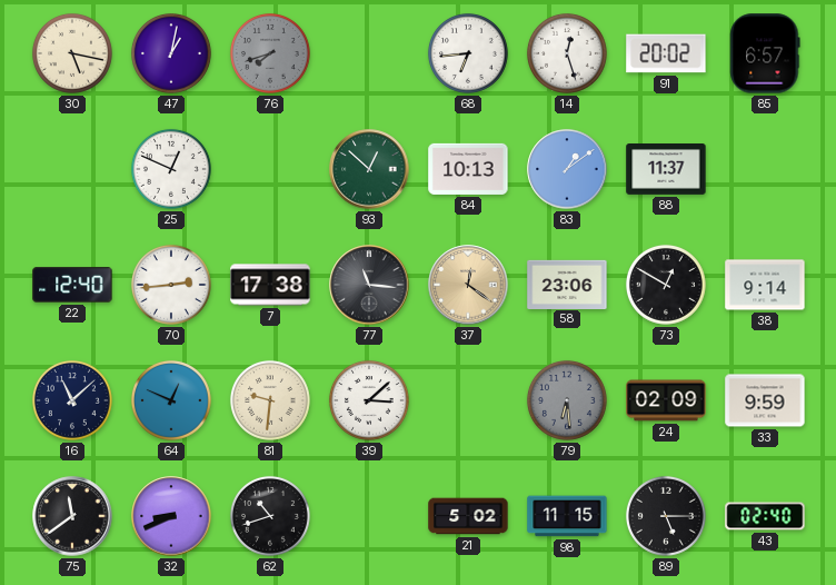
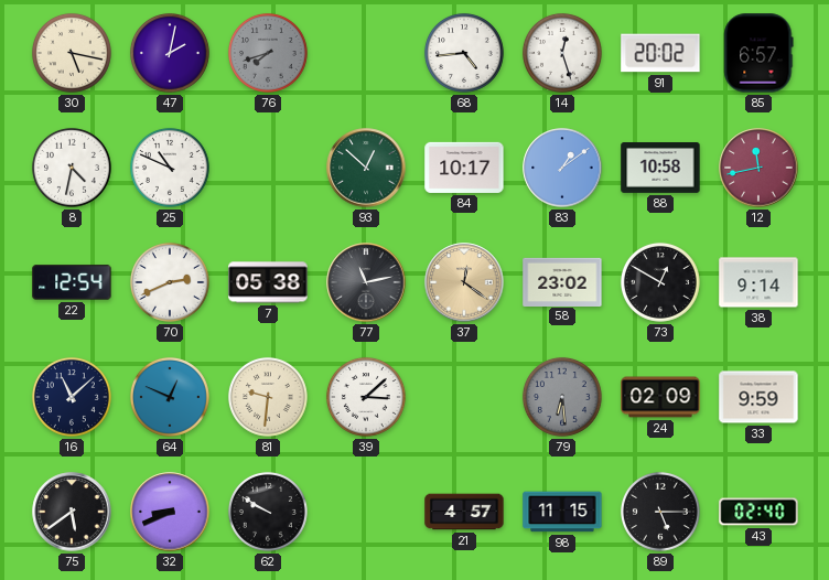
47: 1:02 -> 2:02
68: 6:44 -> 4:44
8: none -> 4:32
25: 12:49 -> 10:49
84: 10:13 -> 10:17
88: 11:37 -> 10:58
12: none -> 11:43
22: 12:40 -> 12:54
70: 2:44 -> 2:41
7: 17:38 -> 05:38
77: 11:16 -> 11:13
58: 23:06 -> 23:02
75: 11:39 -> 5:39
62: 10:42 -> 9:50
21: 5:02 -> 4:57
